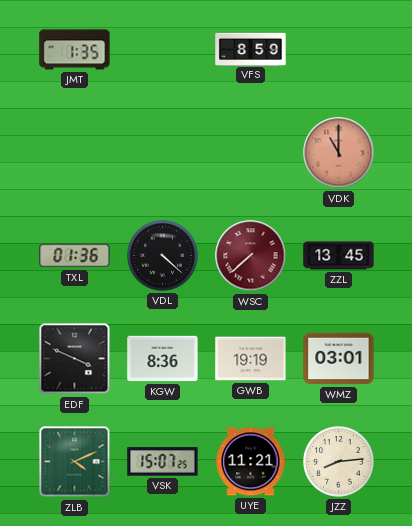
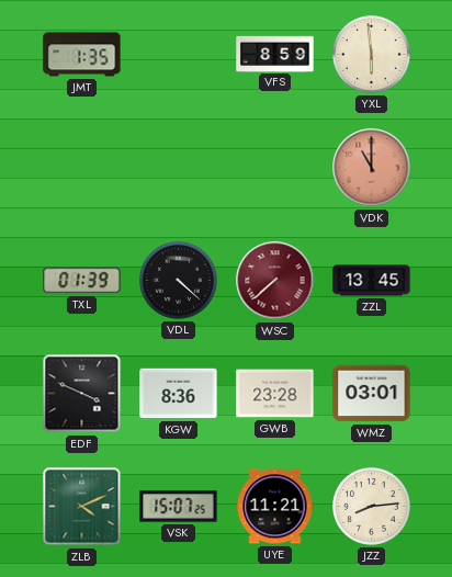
YXL: none -> 5:59
TXL: 01:36 -> 01:39
GWB: 19:19 -> 23:28
